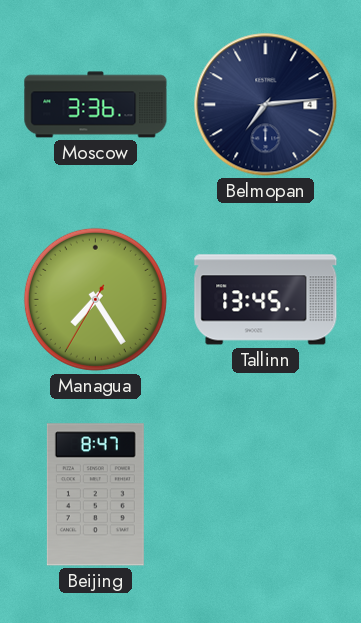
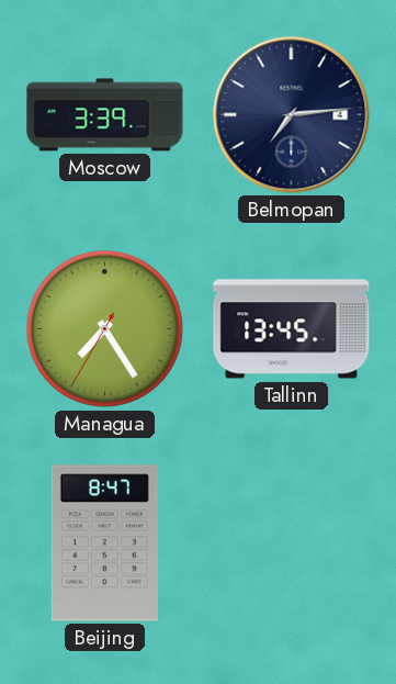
Moscow: 3:36 -> 3:39
